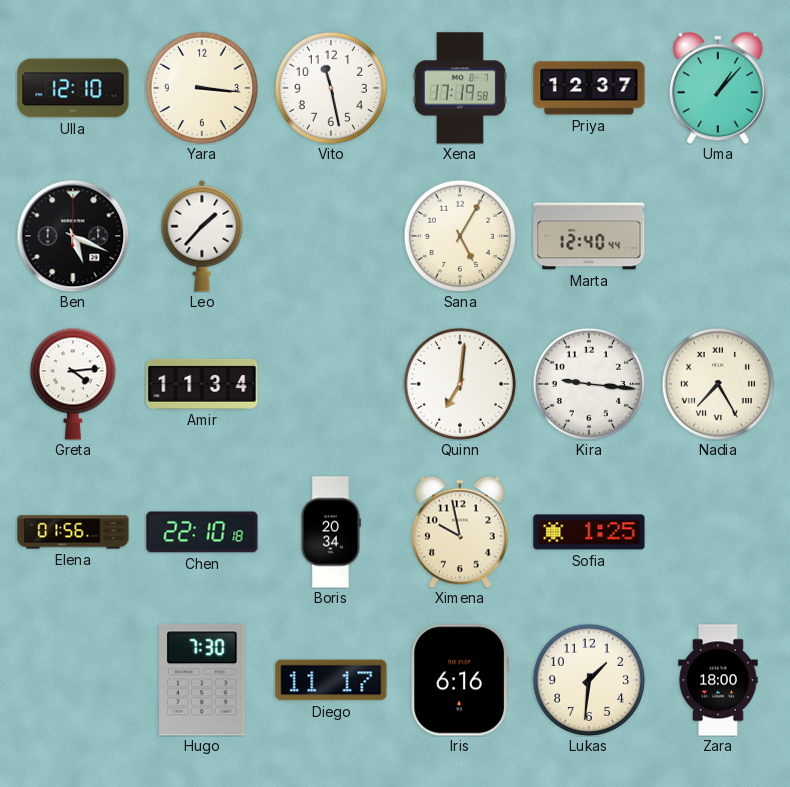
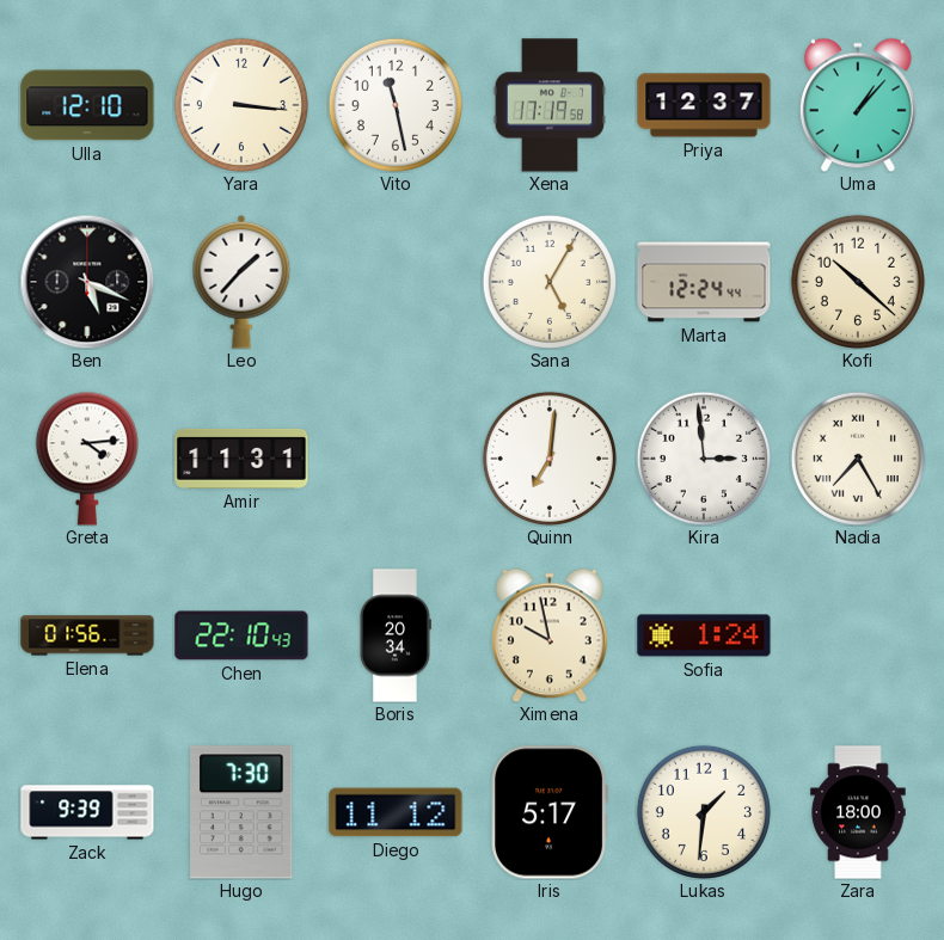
Marta: 12:40 -> 12:24
Kofi: none -> 10:22
Amir: 11:34 -> 11:31
Kira: 9:16 -> 2:59
Chen: 22:10:18 -> 22:10:43
Sofia: 1:25 -> 1:24
Zack: none -> 9:39
Diego: 11:17 -> 11:12
Iris: 6:16 -> 5:17
